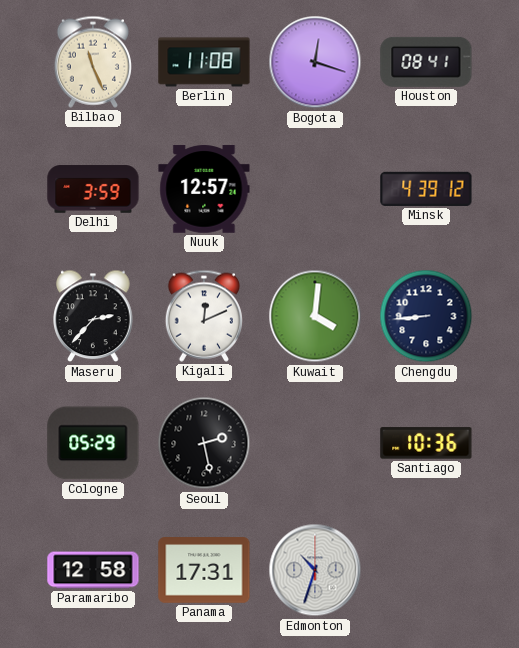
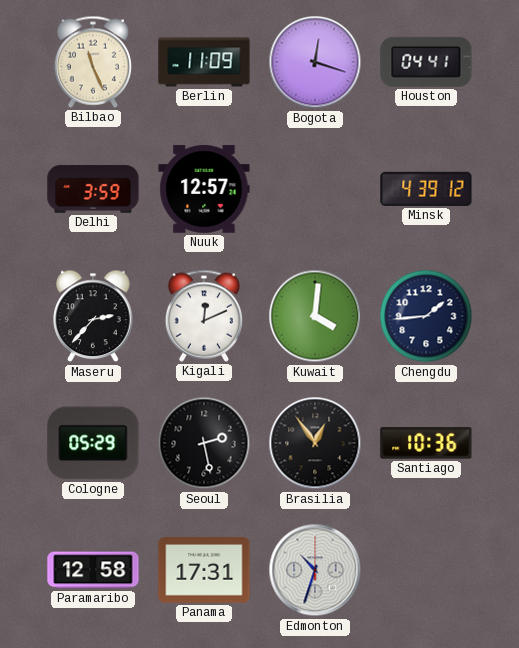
Berlin: 11:08 -> 11:09
Houston: 08:41 -> 04:41
Chengdu: 8:44 -> 1:44
Brasilia: none -> 12:54
